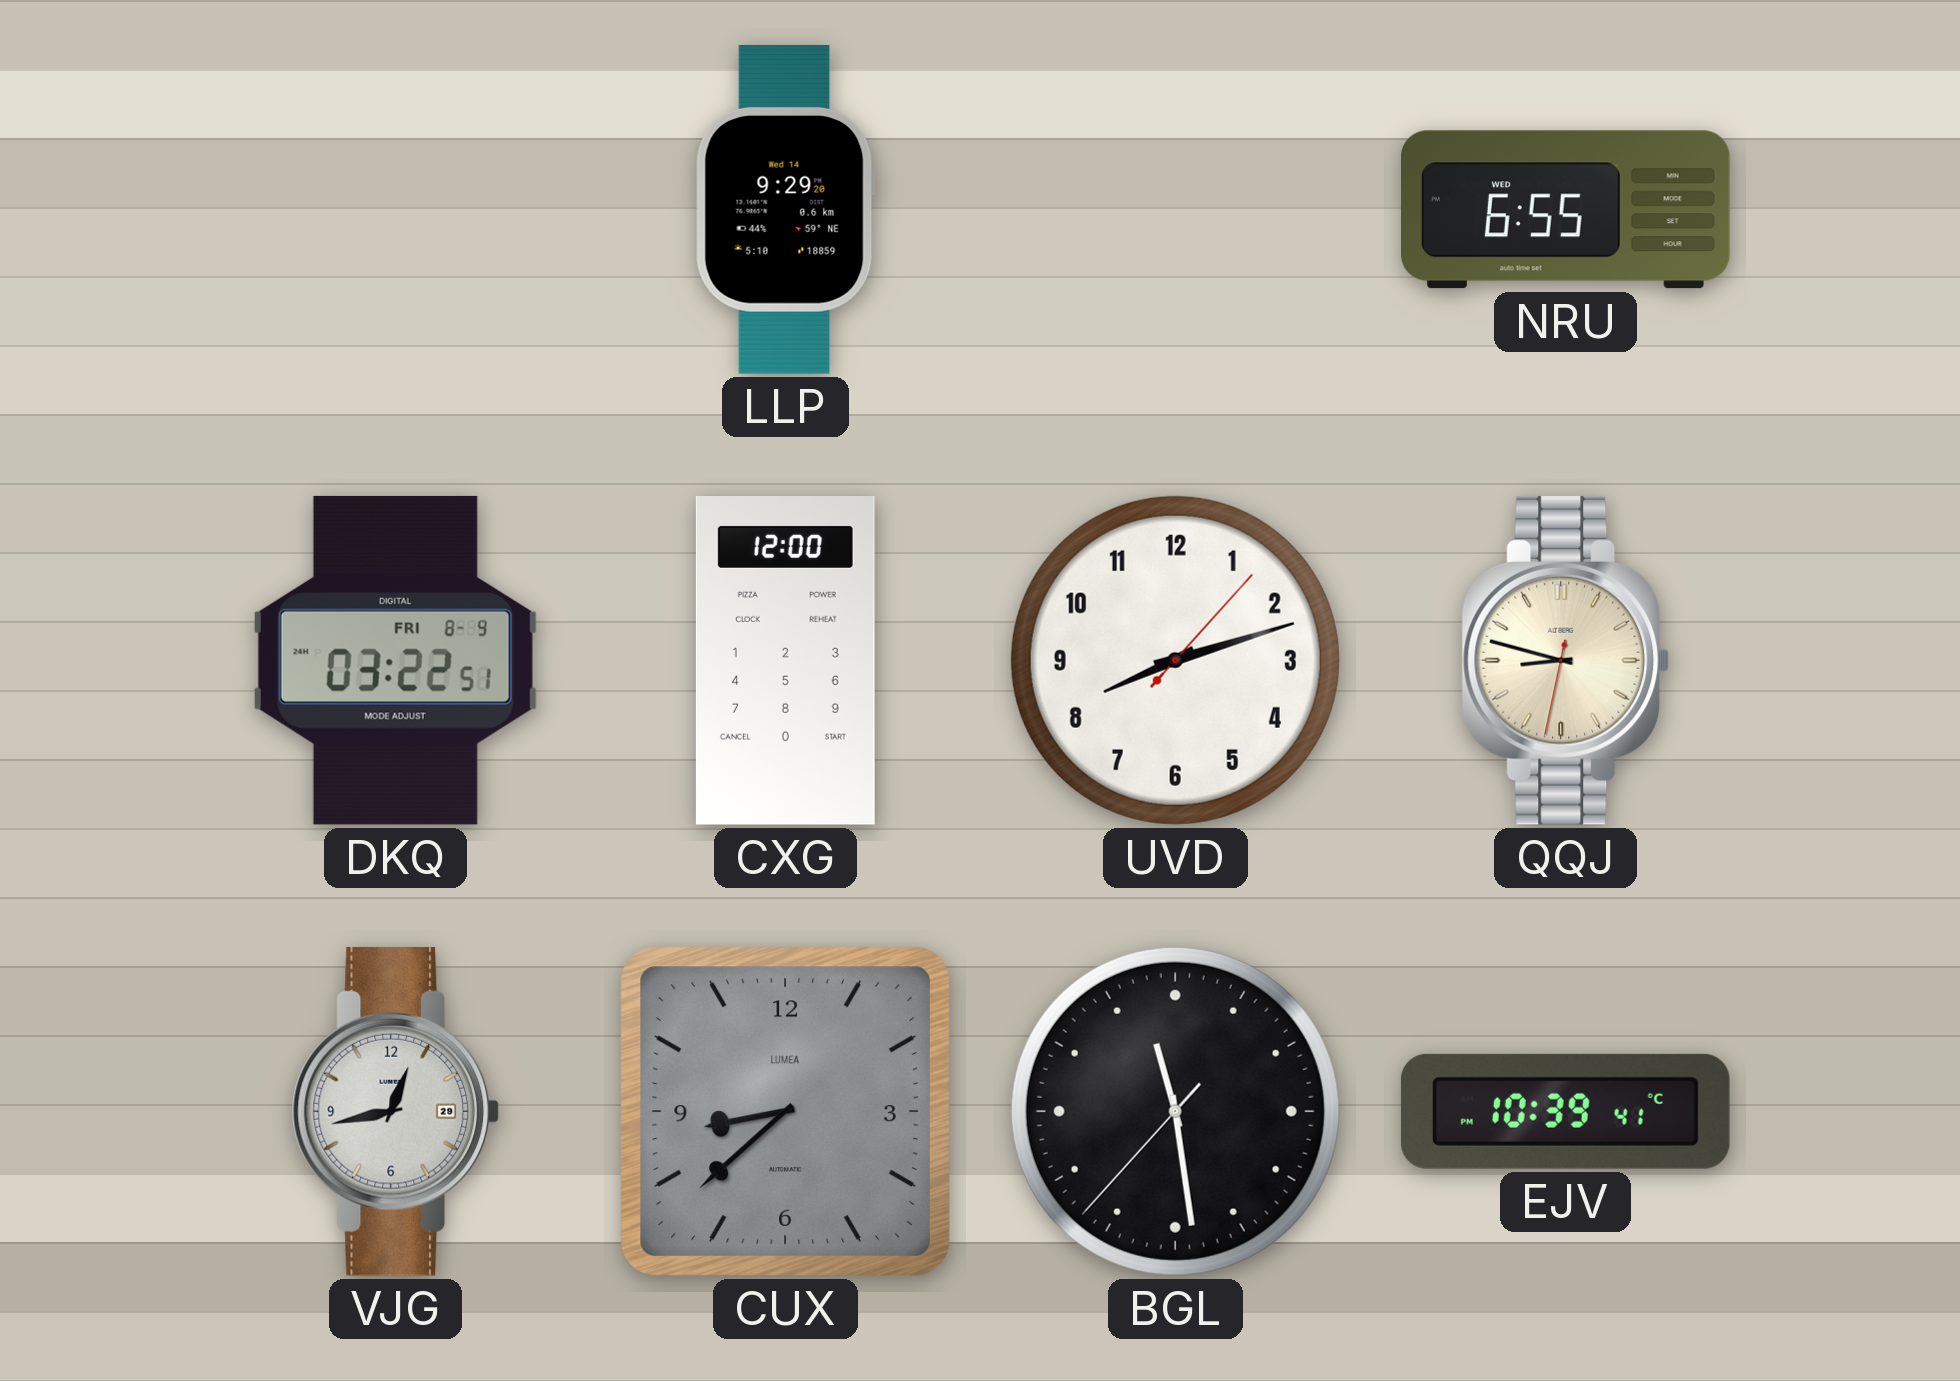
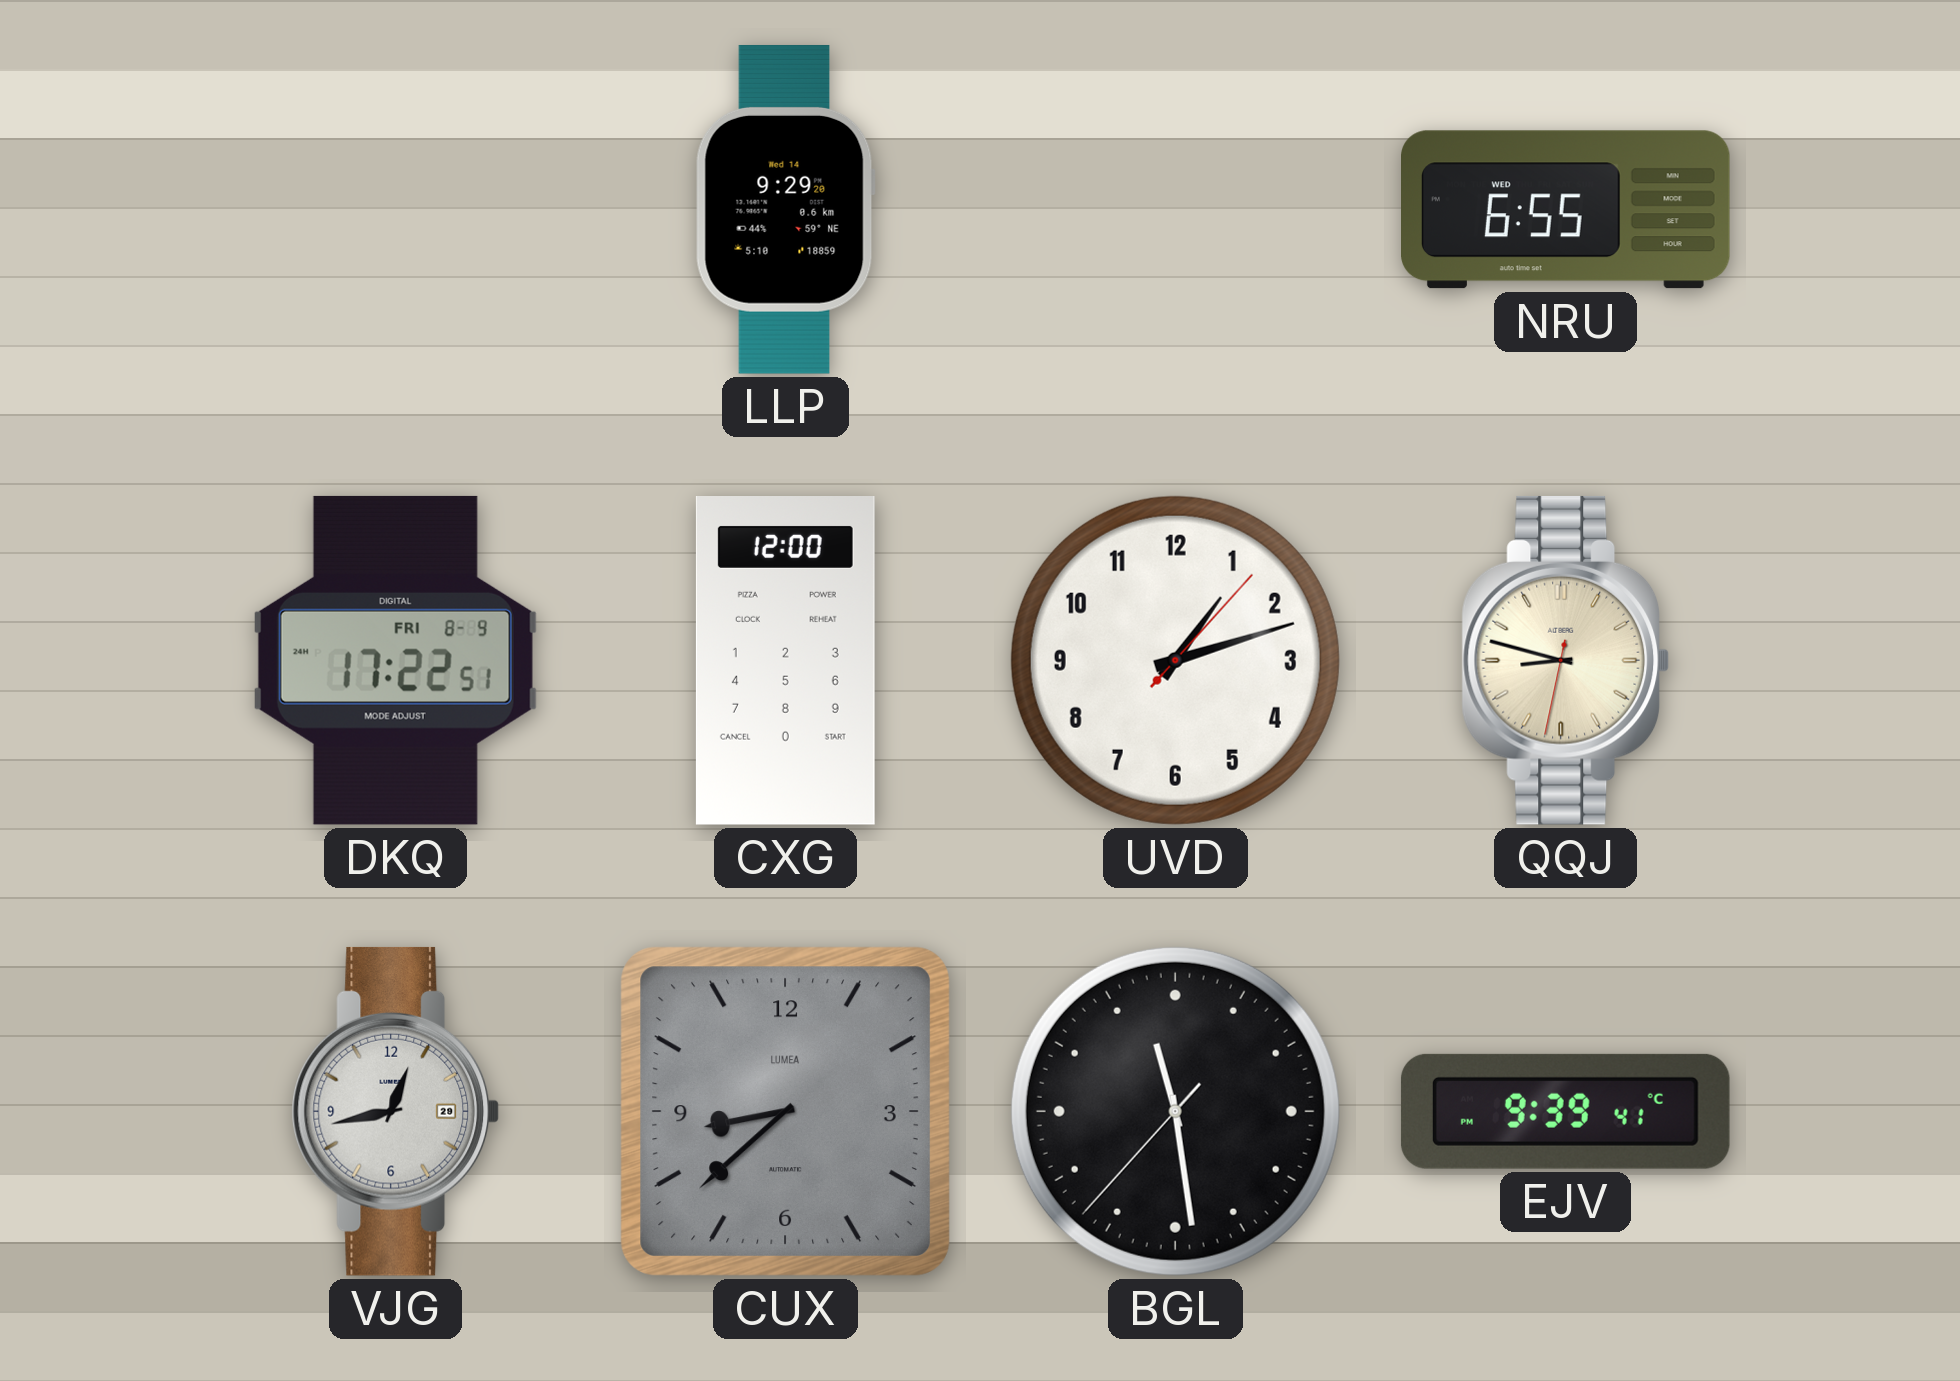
DKQ: 03:22 -> 17:22
UVD: 8:12 -> 1:12
EJV: 10:39 -> 9:39
